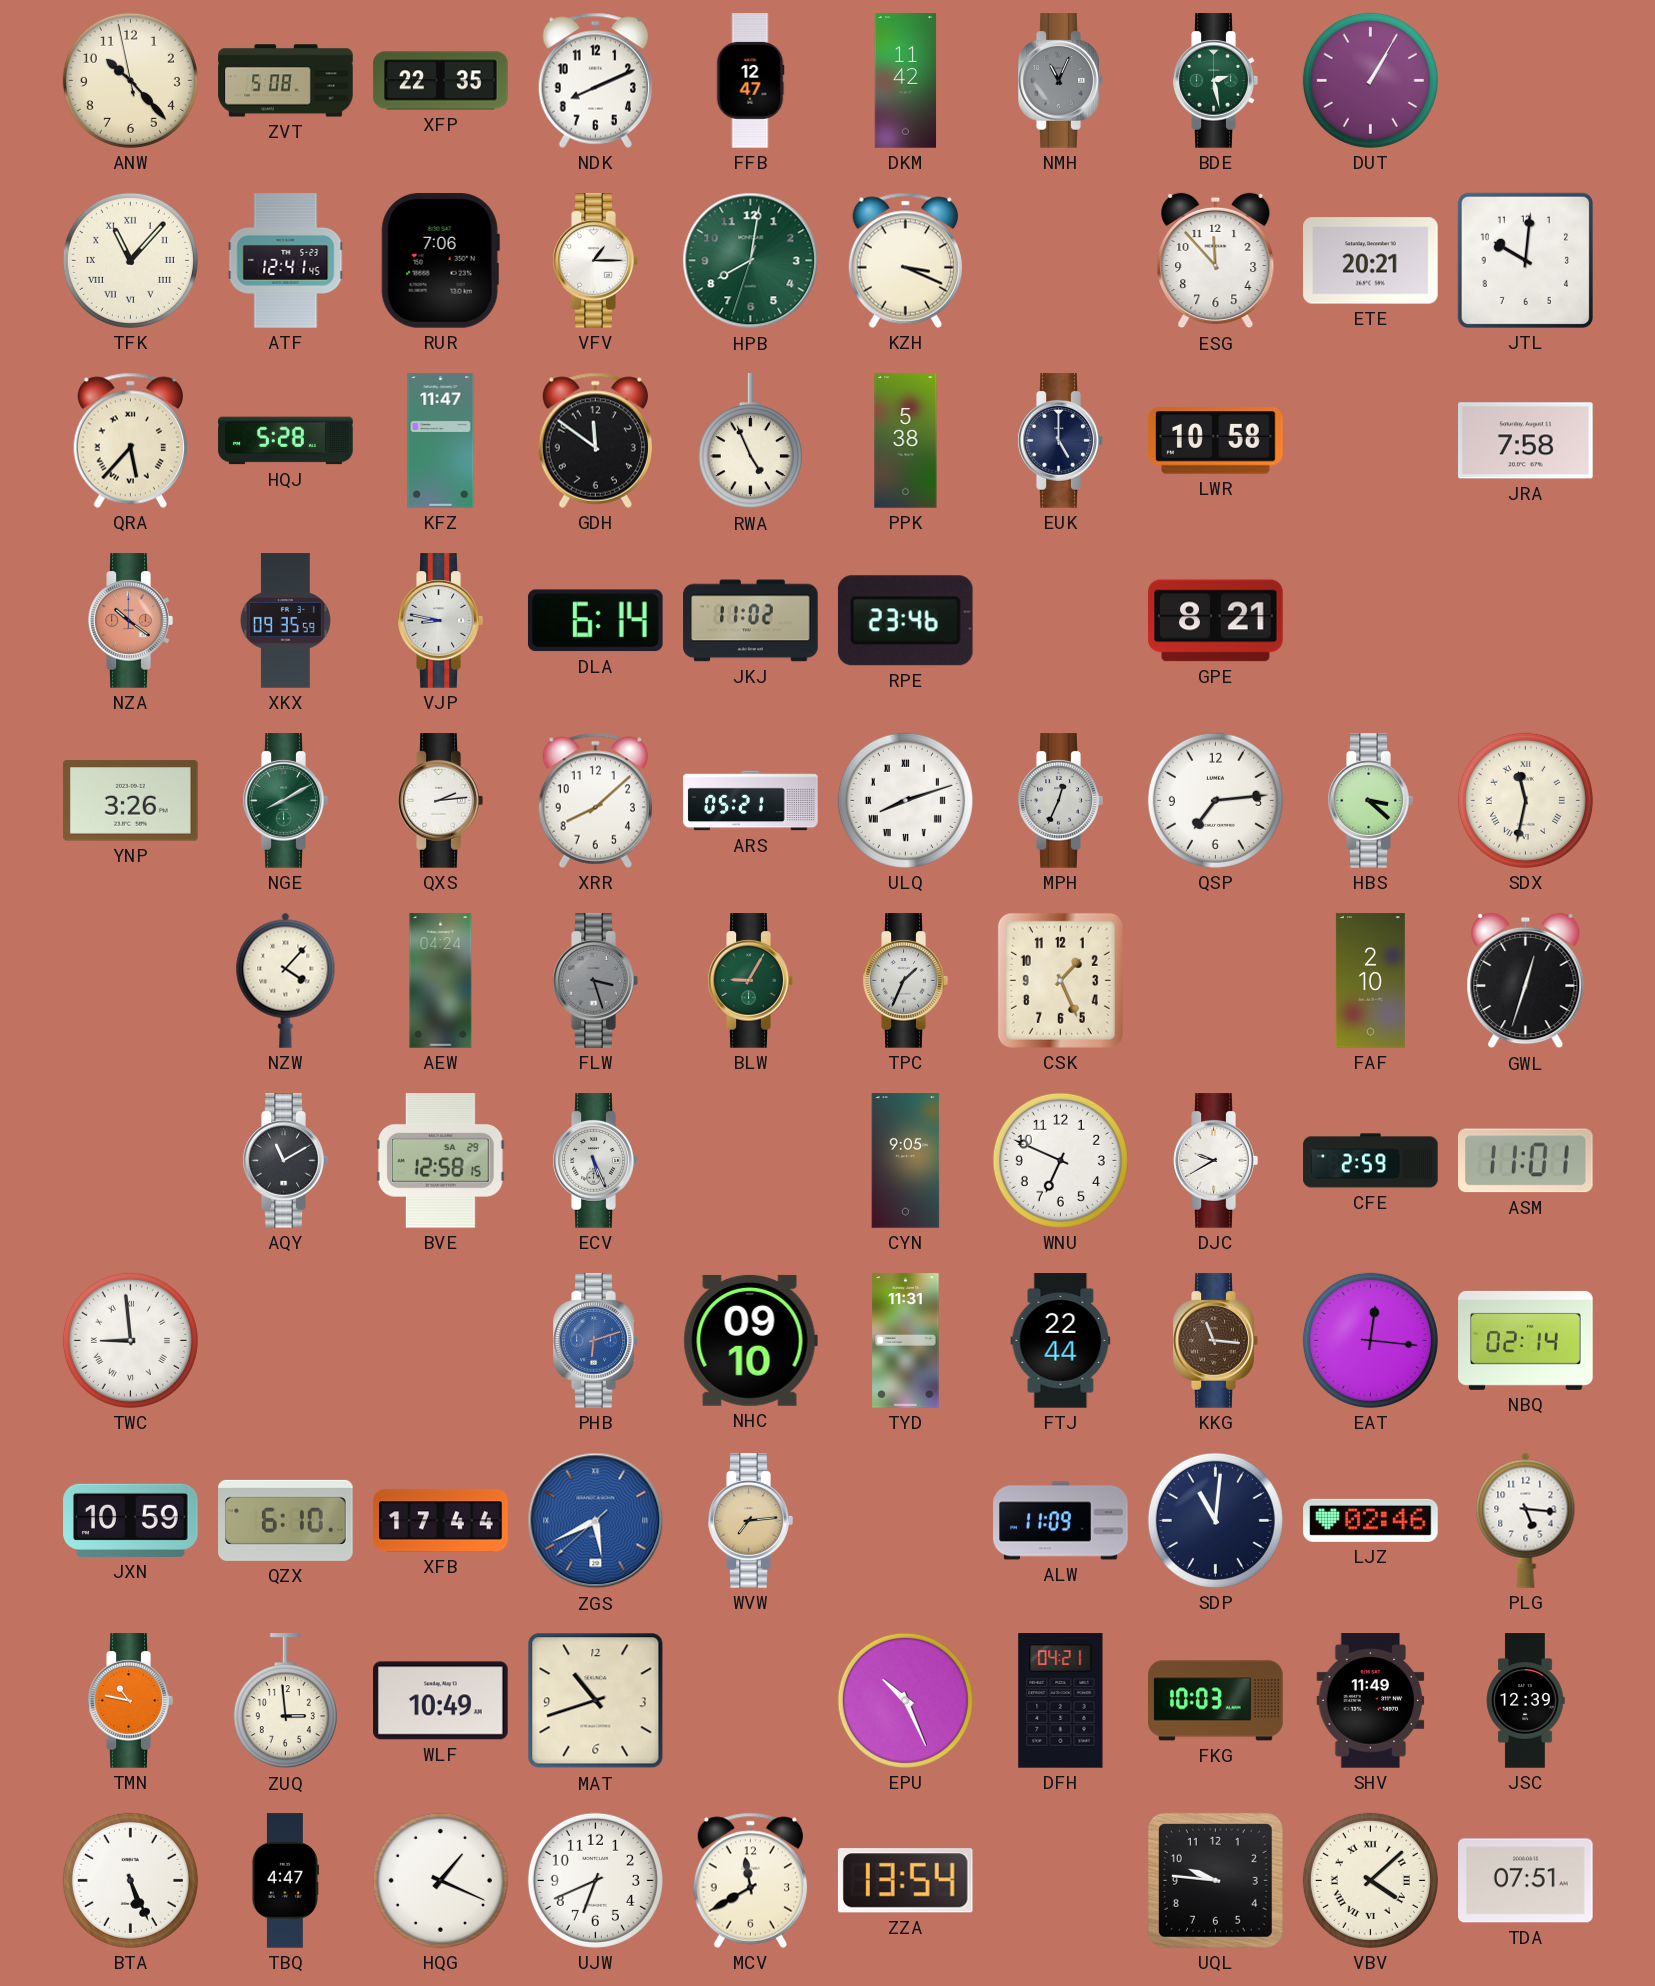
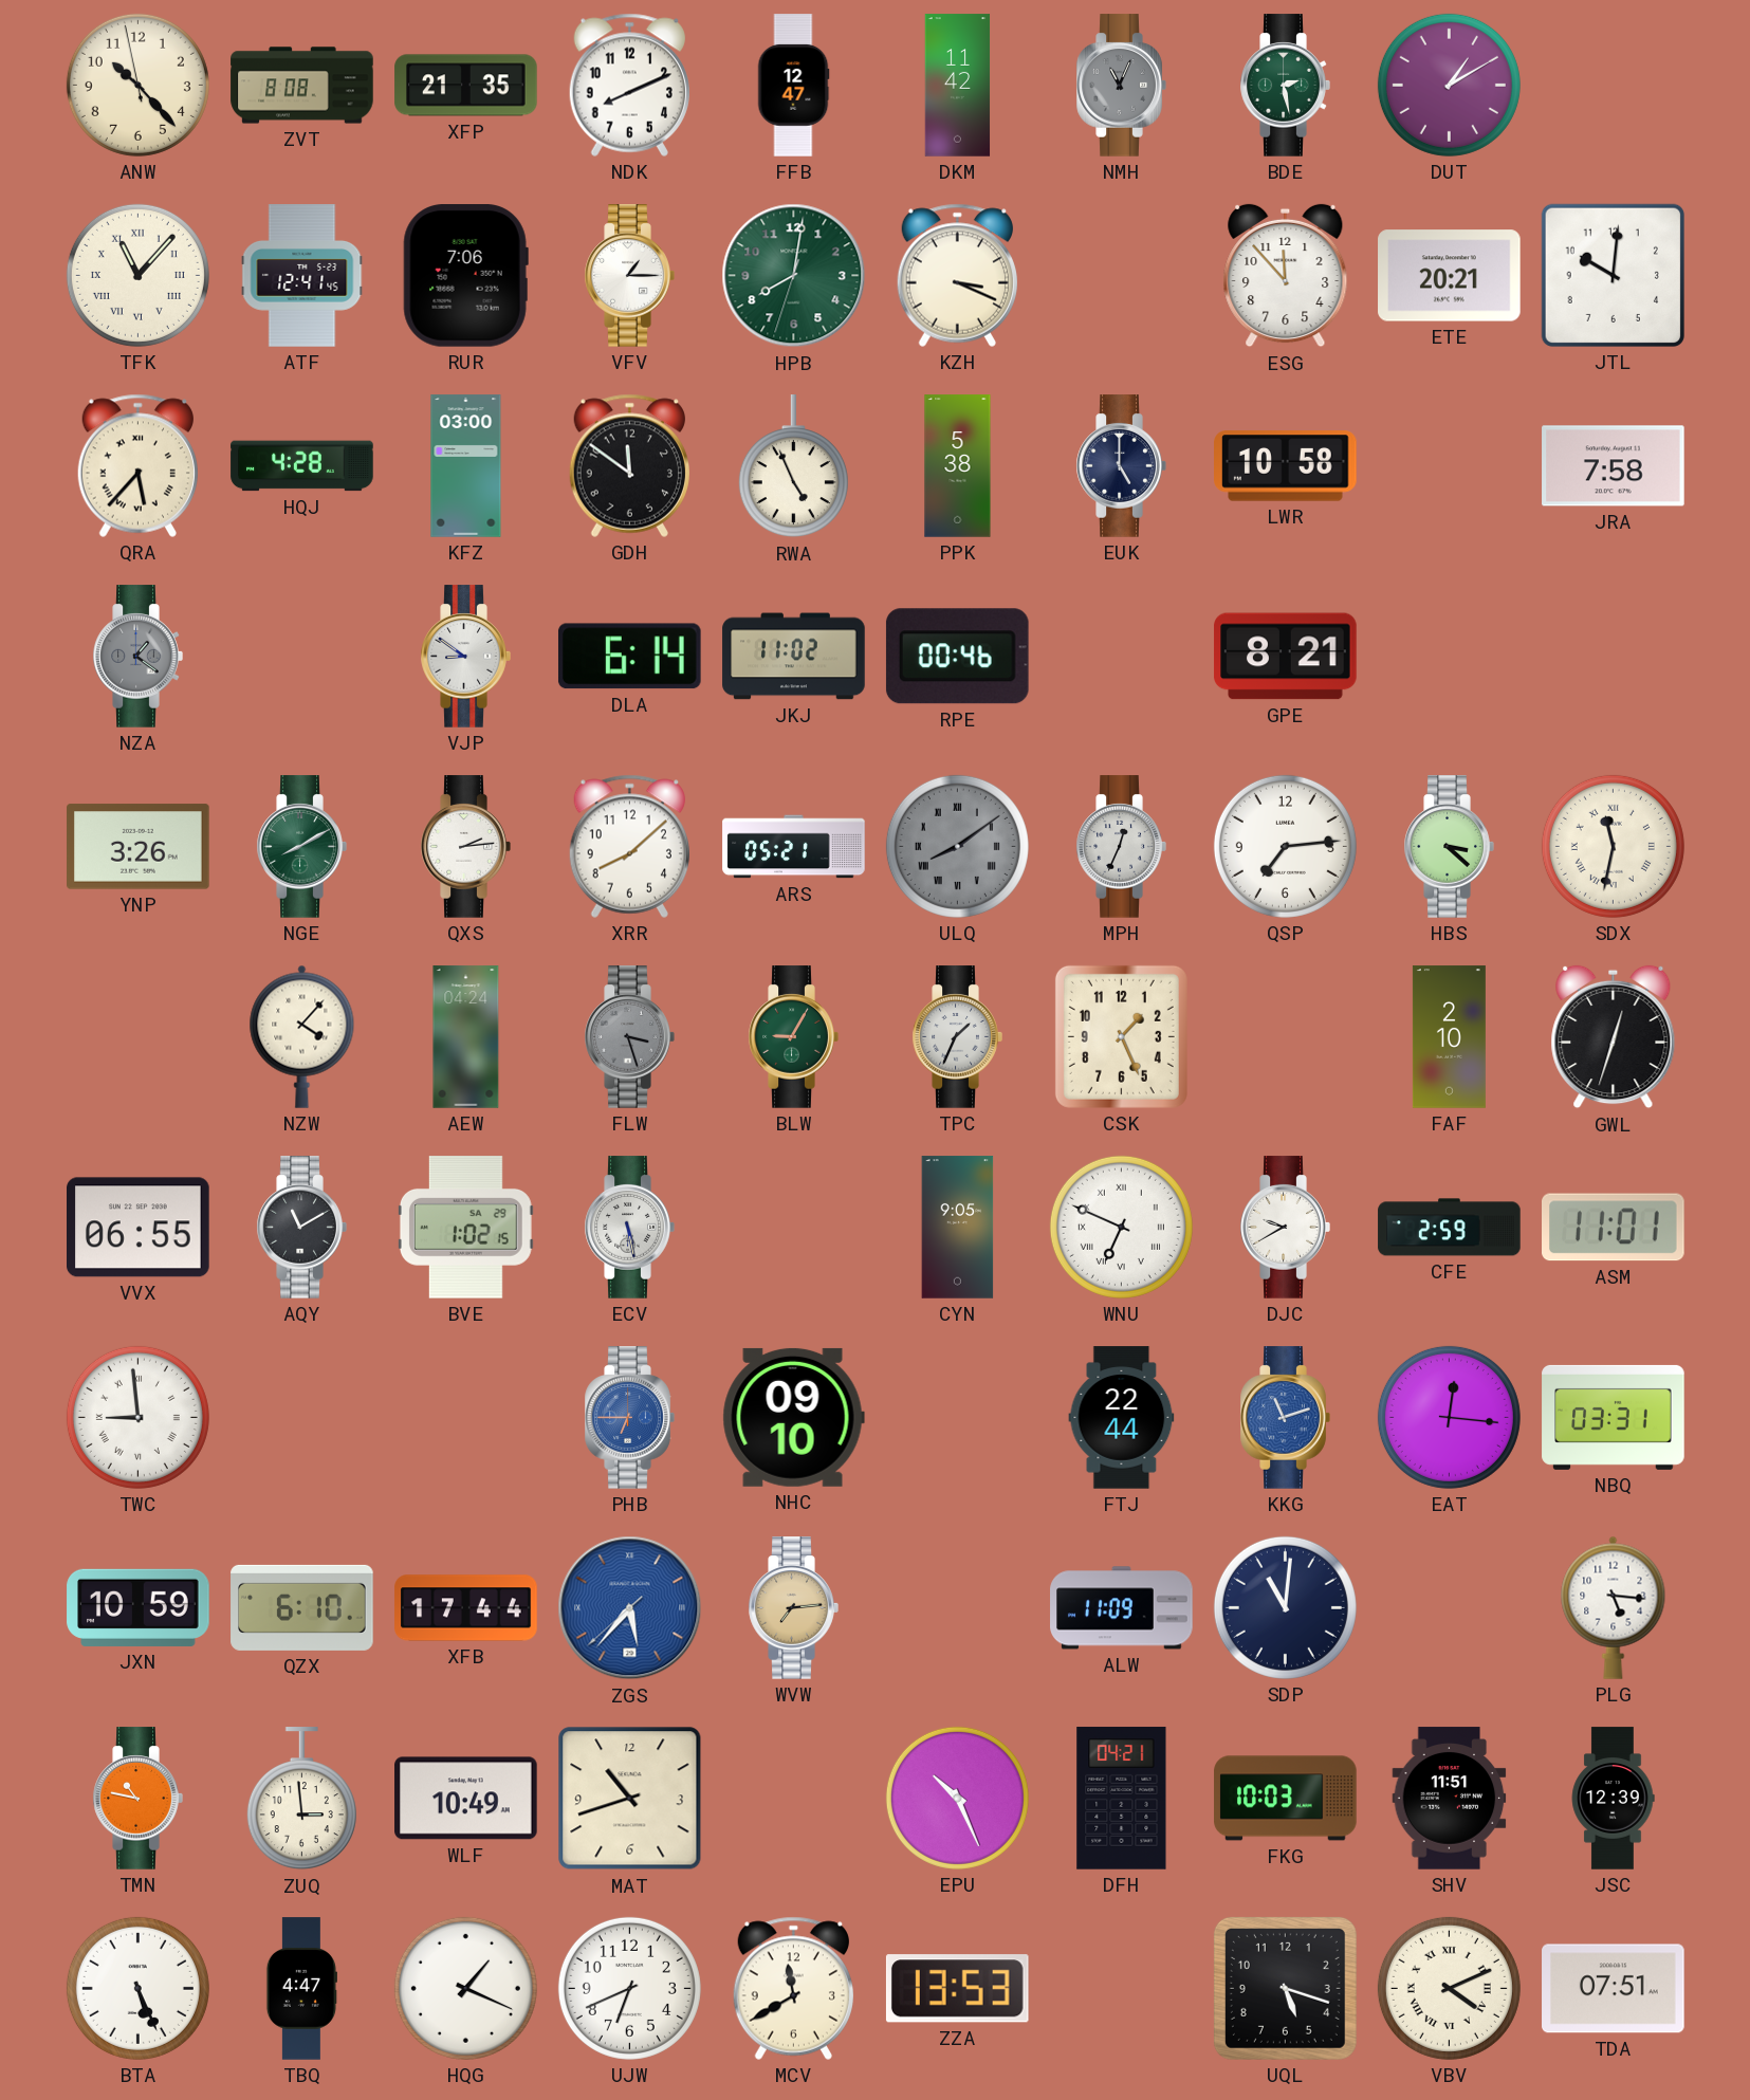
ZVT: 5:08 -> 8:08
XFP: 22:35 -> 21:35
DUT: 1:05 -> 1:10
HQJ: 5:28 -> 4:28
KFZ: 11:47 -> 03:00
NZA: 10:21 -> 1:21
NZA dial: salmon -> grey
XKX: 09:35 -> none
VJP: 8:47 -> 8:51
RPE: 23:46 -> 00:46
ULQ: 8:12 -> 8:09
ULQ dial: white -> grey
VVX: none -> 06:55
BVE: 12:58 -> 1:02
ECV: 5:26 -> 5:28
WNU numerals: Arabic -> Roman
PHB: 6:12 -> 6:45
TYD: 11:31 -> none
KKG: 11:16 -> 11:12
KKG dial: brown -> blue
NBQ: 02:14 -> 03:31
ZGS: 5:40 -> 5:36
LJZ: 02:46 -> none
SHV: 11:49 -> 11:51
ZZA: 13:54 -> 13:53
UQL: 9:46 -> 5:18
VBV: 4:08 -> 4:11
